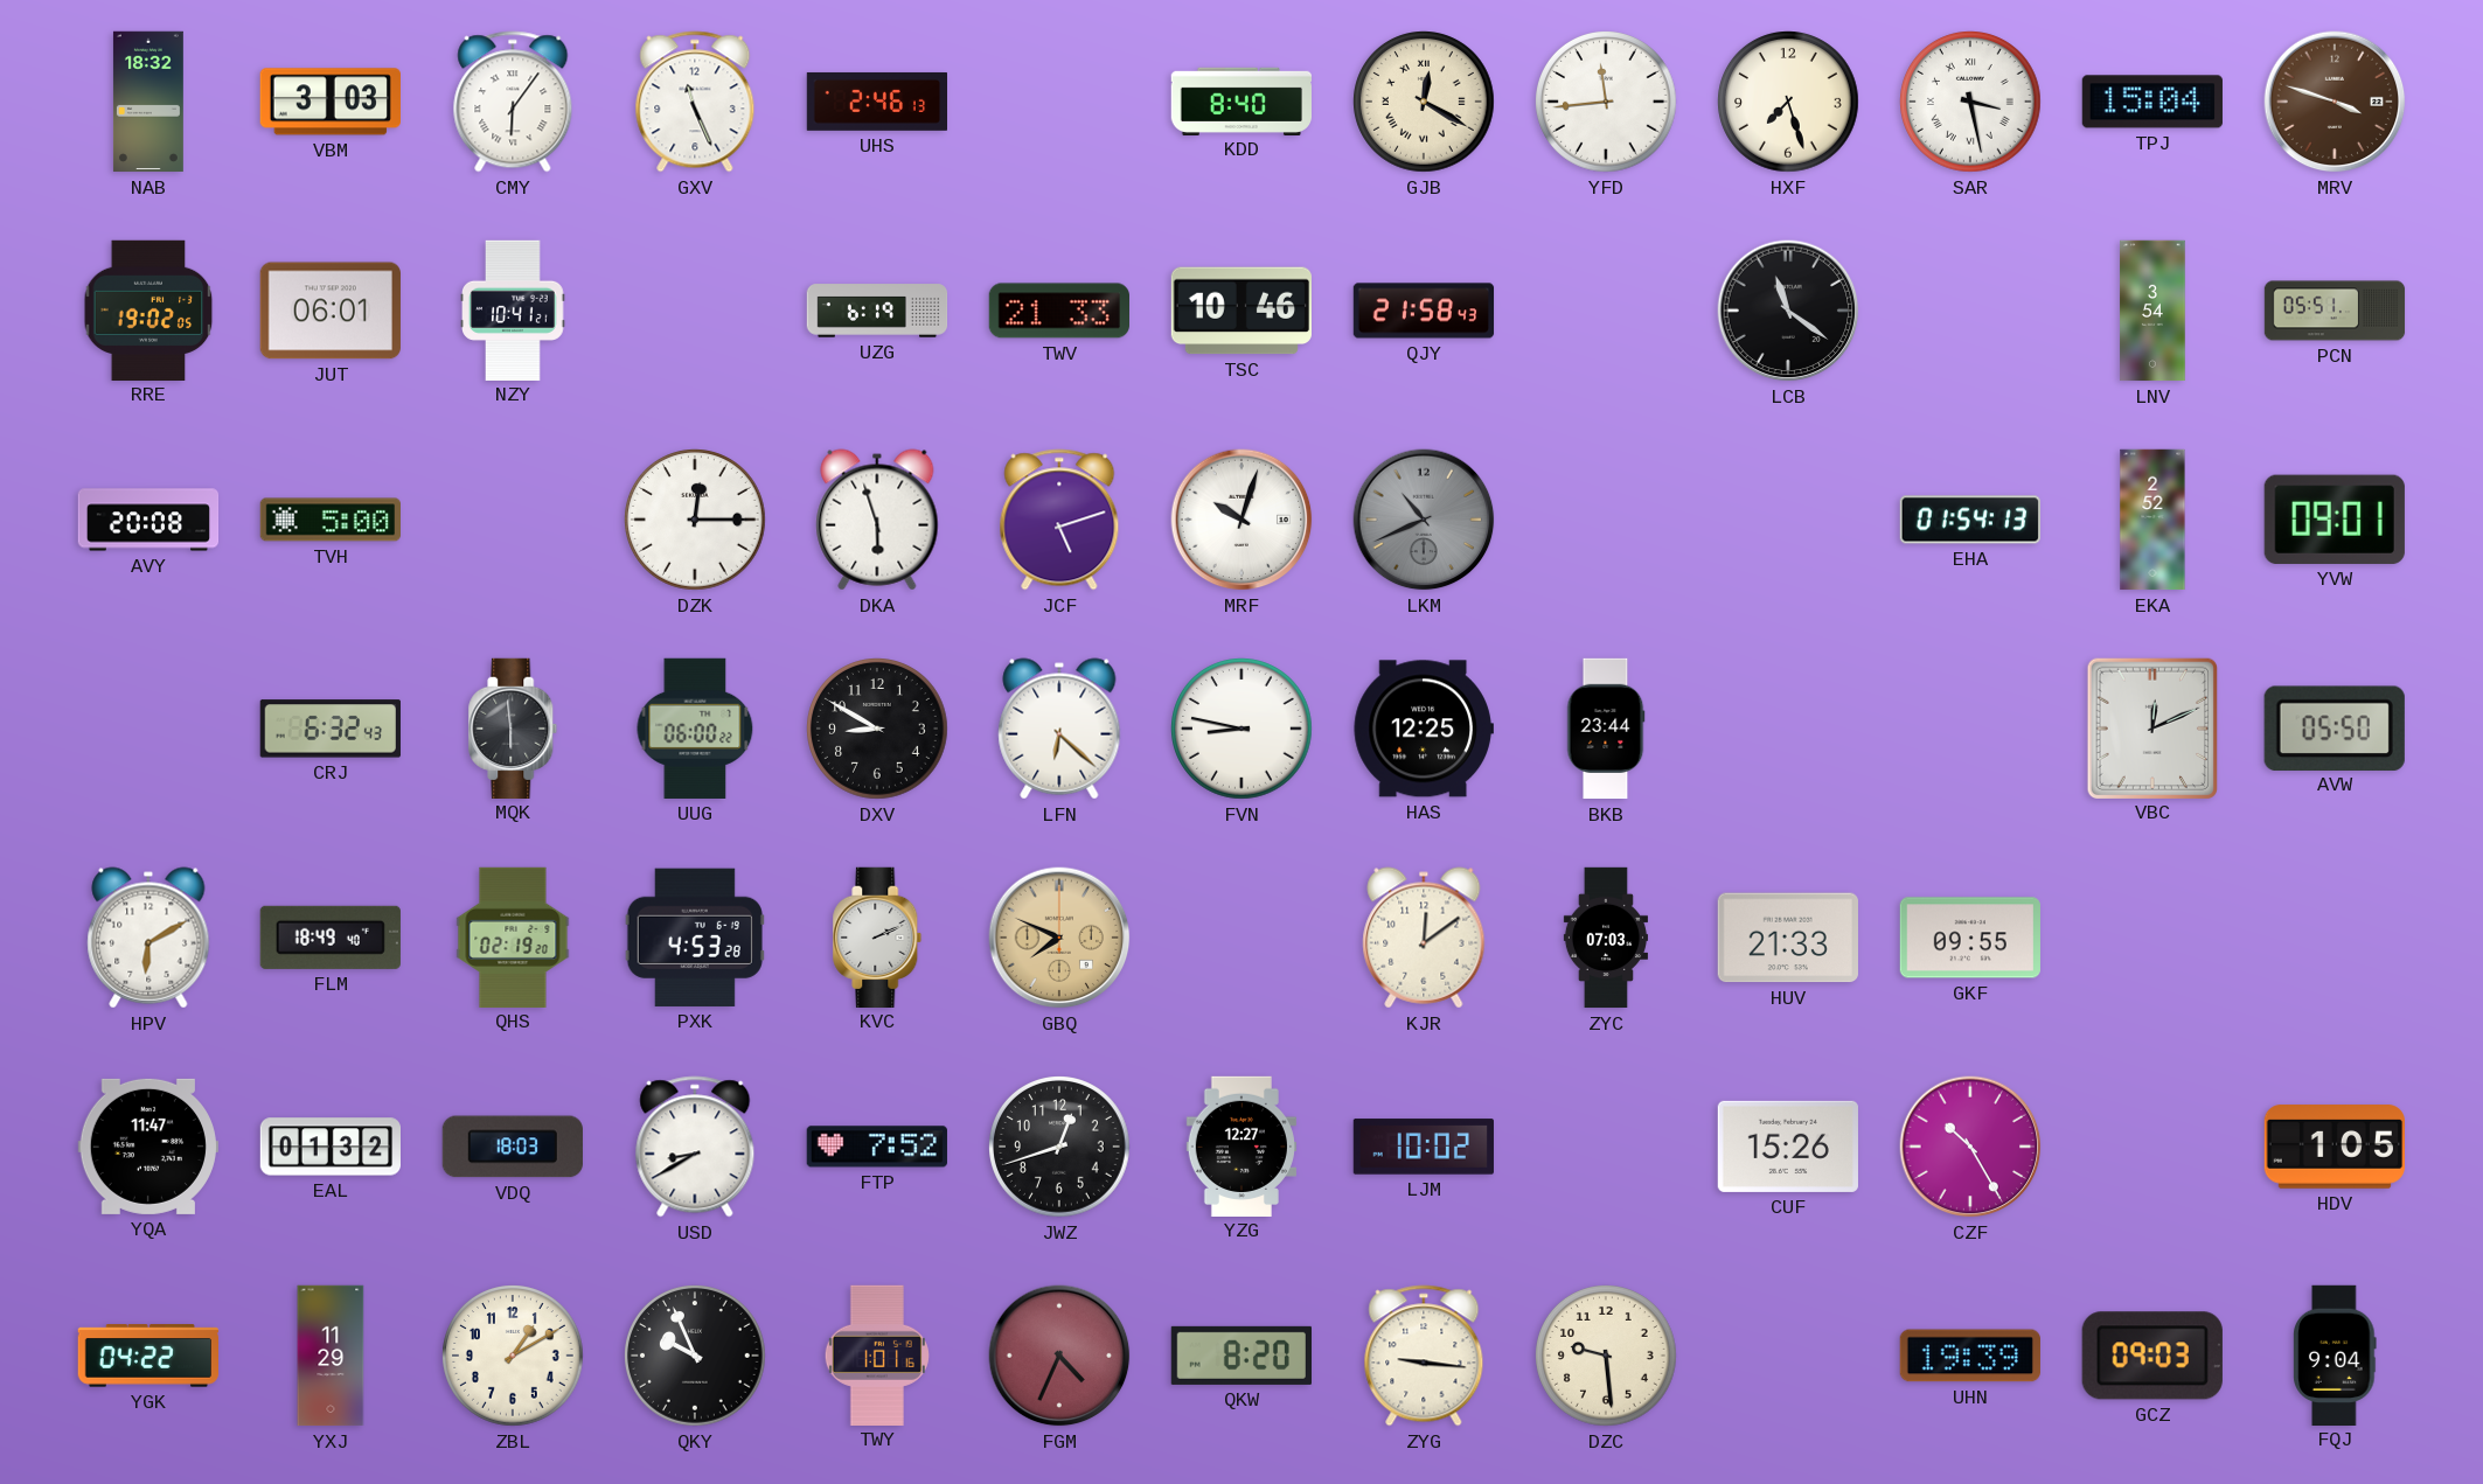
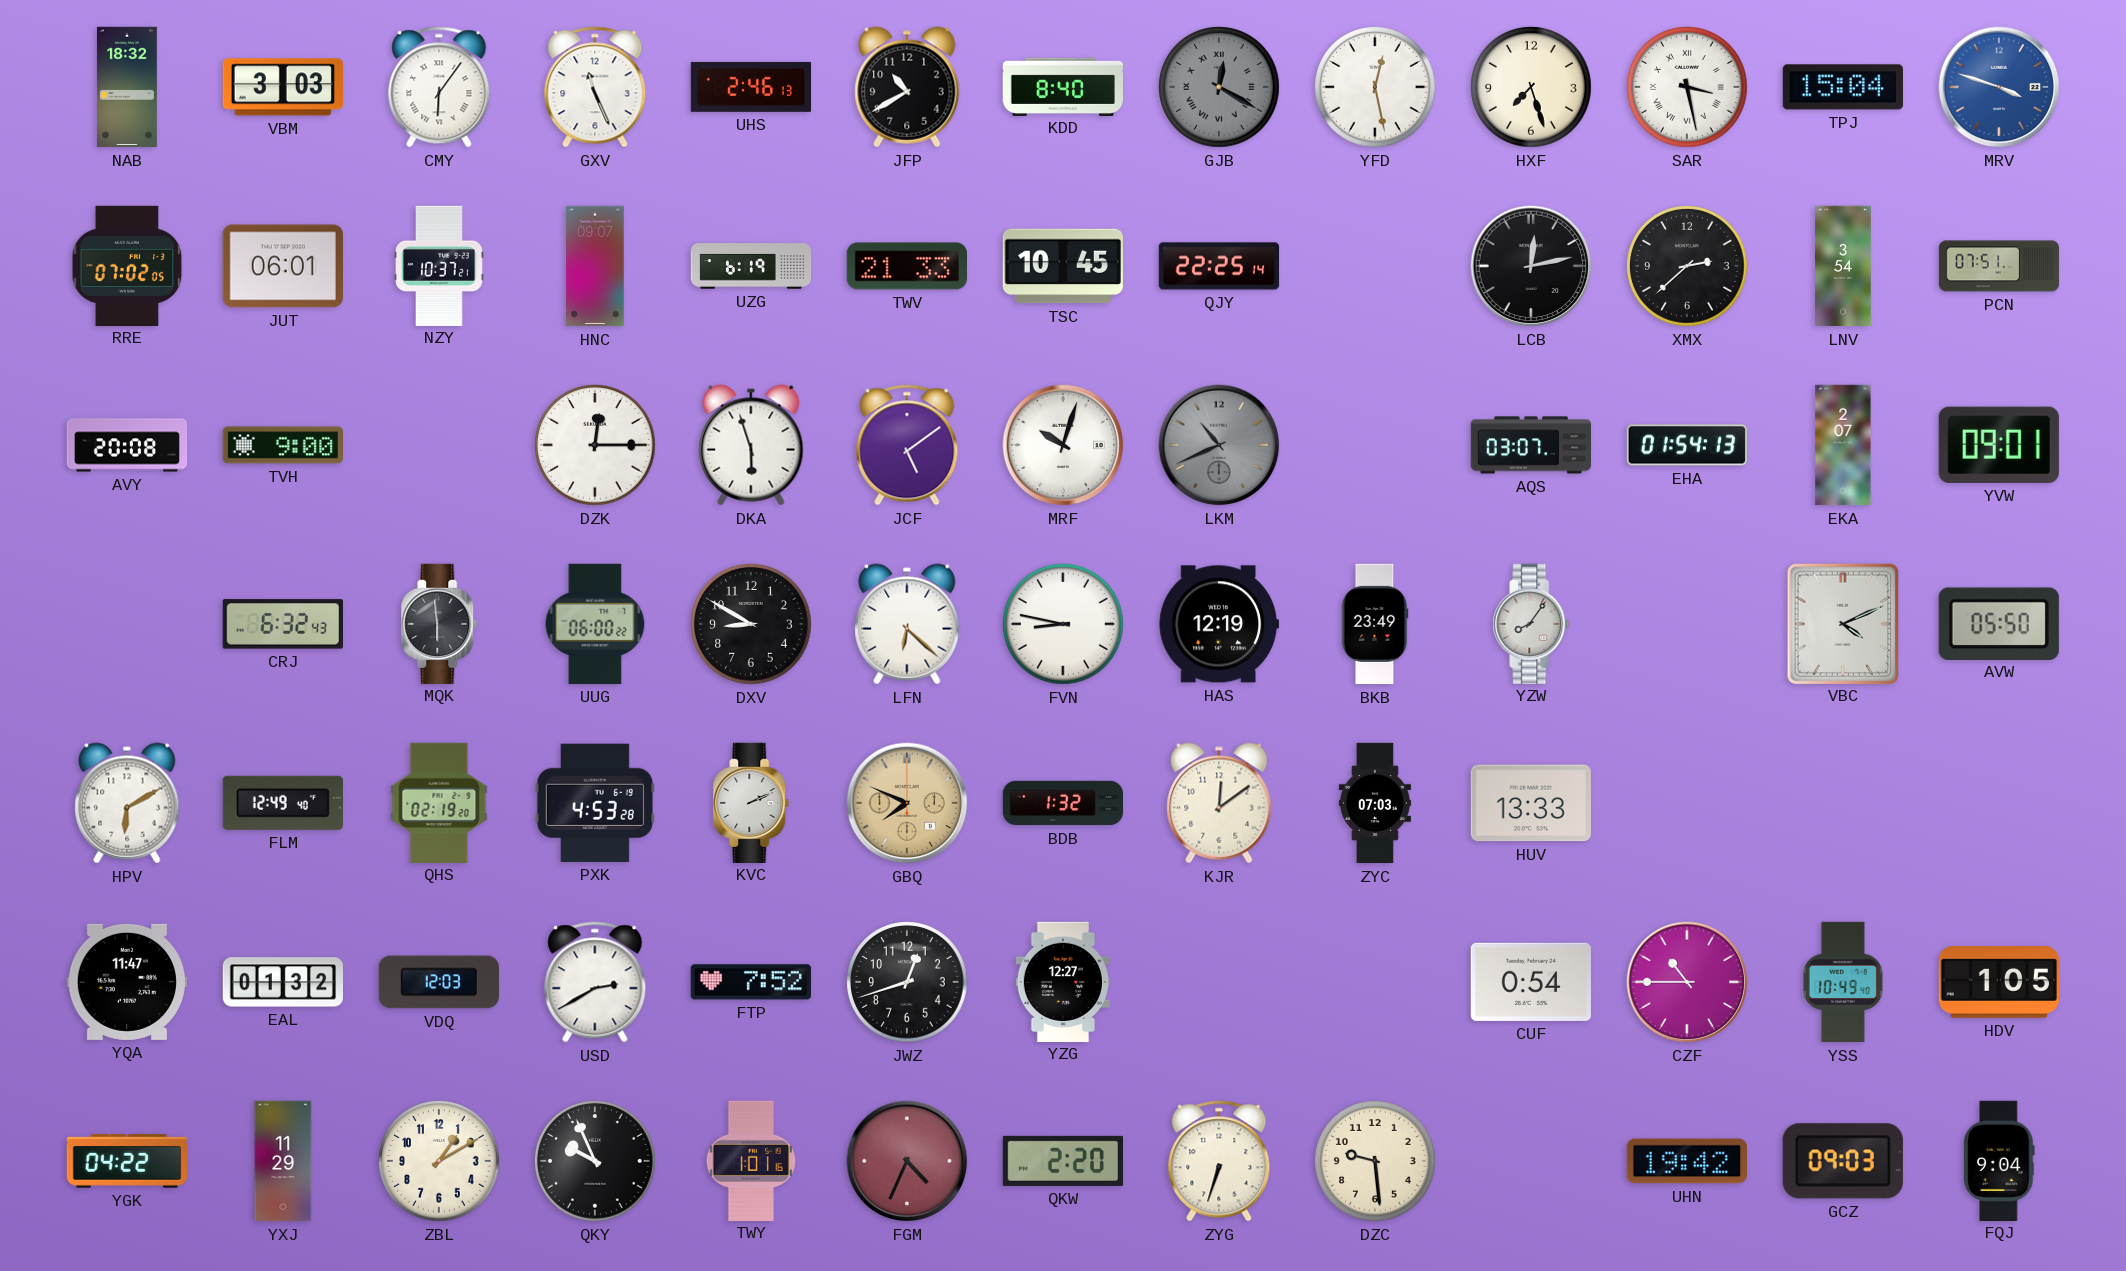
JFP: none -> 10:40
GJB dial: cream -> grey
YFD: 11:44 -> 12:28
MRV dial: brown -> blue
RRE: 19:02 -> 07:02
NZY: 10:41 -> 10:37
HNC: none -> 09:07
TSC: 10:46 -> 10:45
QJY: 21:58 -> 22:25
LCB: 11:21 -> 12:13
XMX: none -> 2:38
PCN: 05:51 -> 07:51
TVH: 5:00 -> 9:00
JCF: 5:12 -> 5:09
AQS: none -> 03:07
EKA: 2:52 -> 2:07
HAS: 12:25 -> 12:19
BKB: 23:44 -> 23:49
YZW: none -> 8:06
VBC: 12:11 -> 4:11
FLM: 18:49 -> 12:49
BDB: none -> 1:32
HUV: 21:33 -> 13:33
GKF: 09:55 -> none
VDQ: 18:03 -> 12:03
USD: 8:40 -> 2:40
LJM: 10:02 -> none
CUF: 15:26 -> 0:54
CZF: 10:25 -> 10:45
YSS: none -> 10:49
QKW: 8:20 -> 2:20
ZYG: 9:16 -> 6:33
UHN: 19:39 -> 19:42
